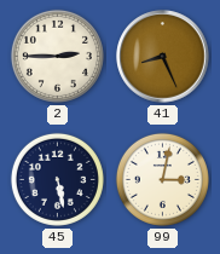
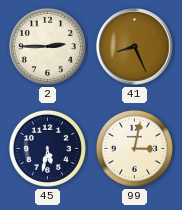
45: 5:28 -> 5:32
